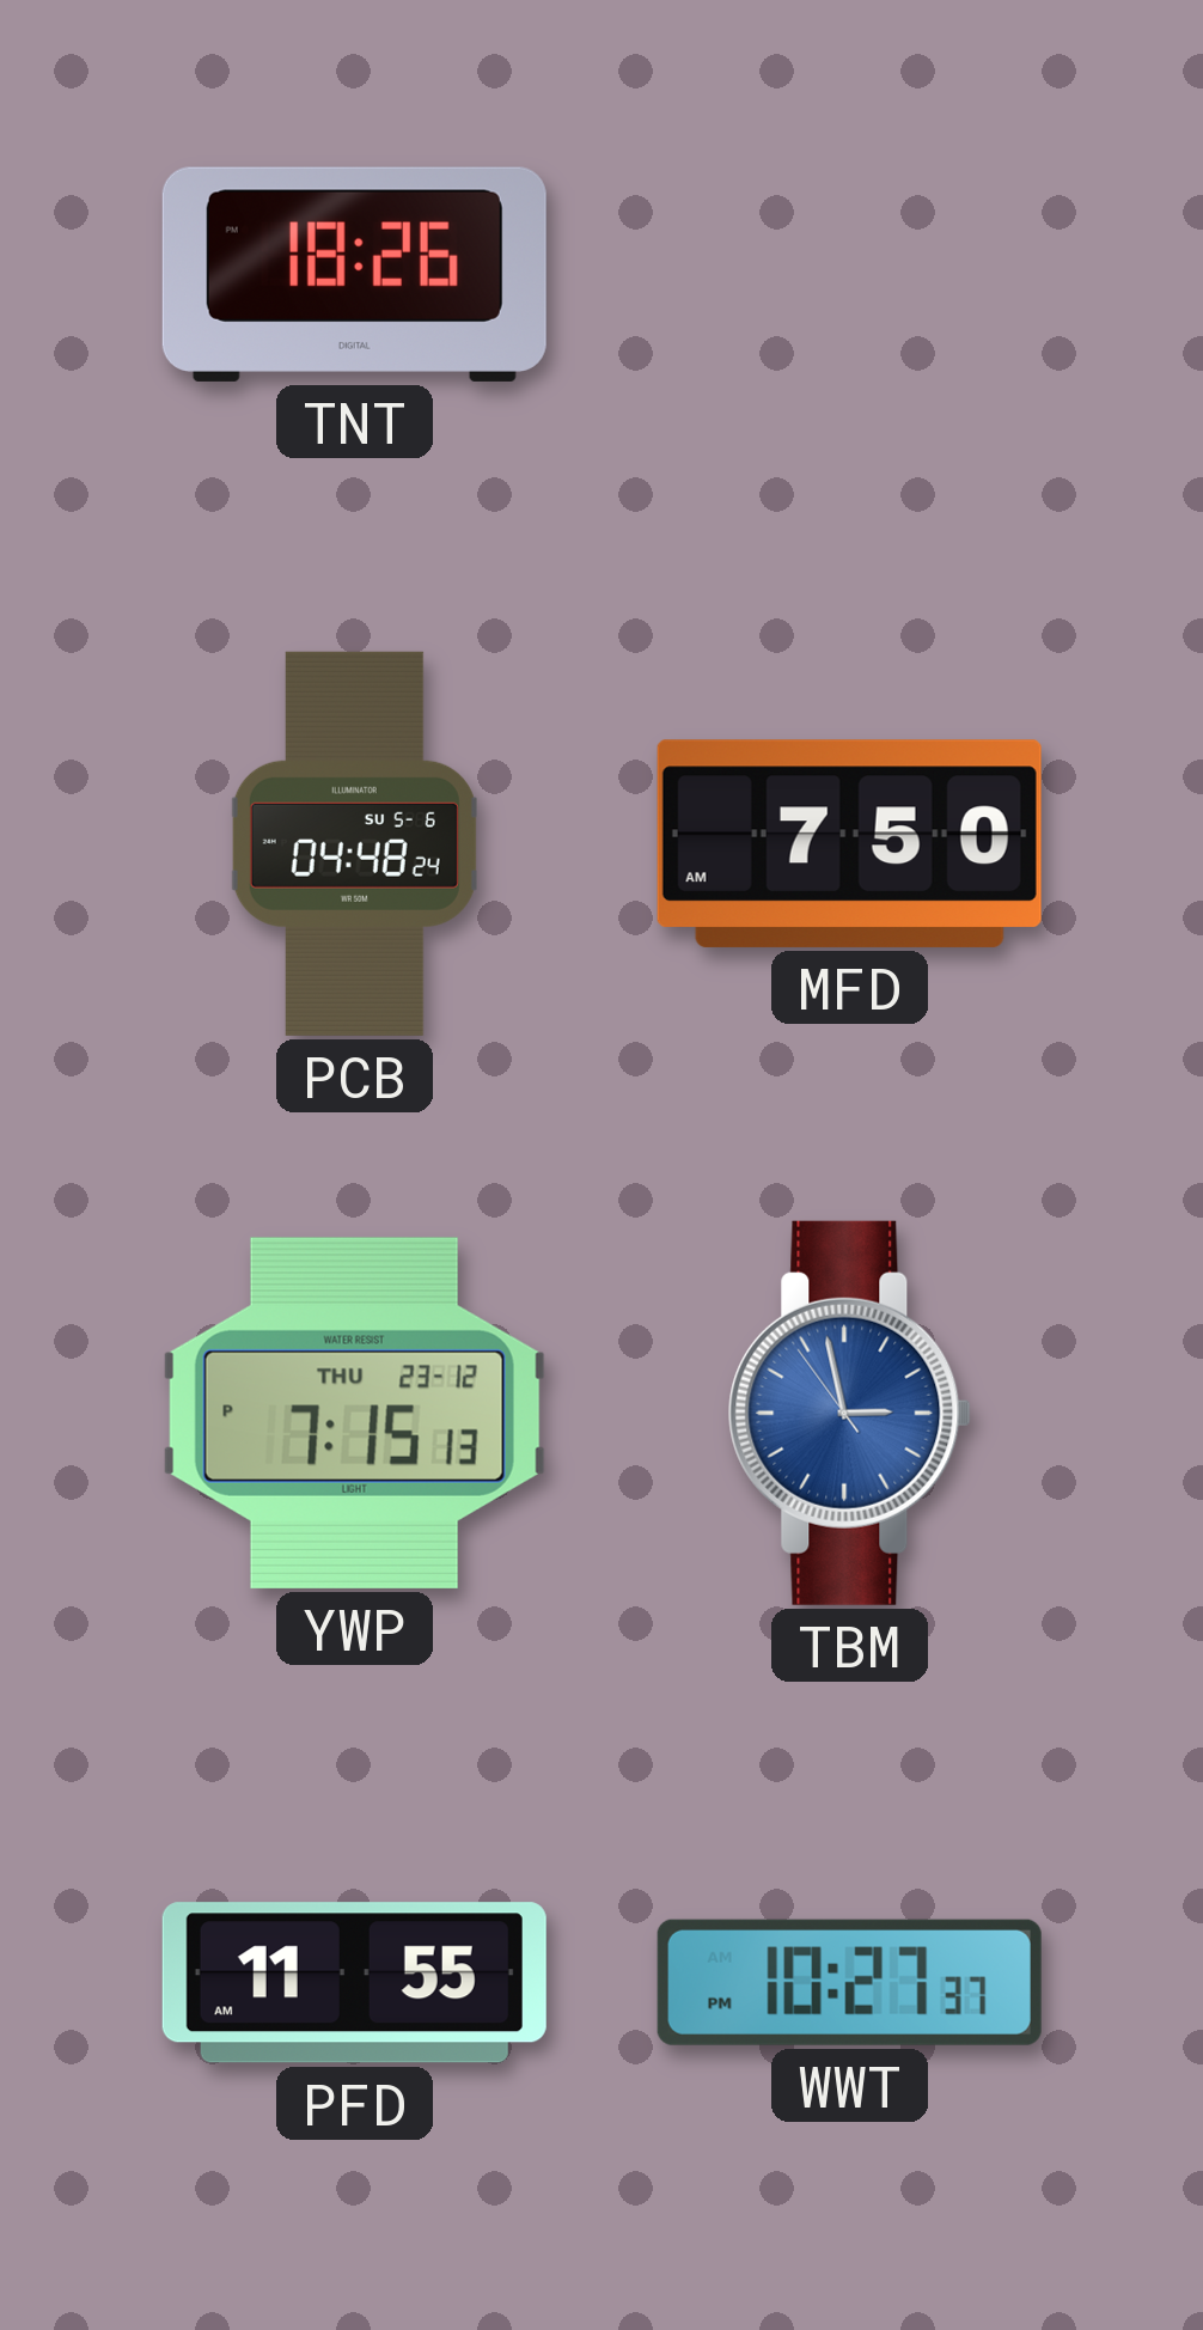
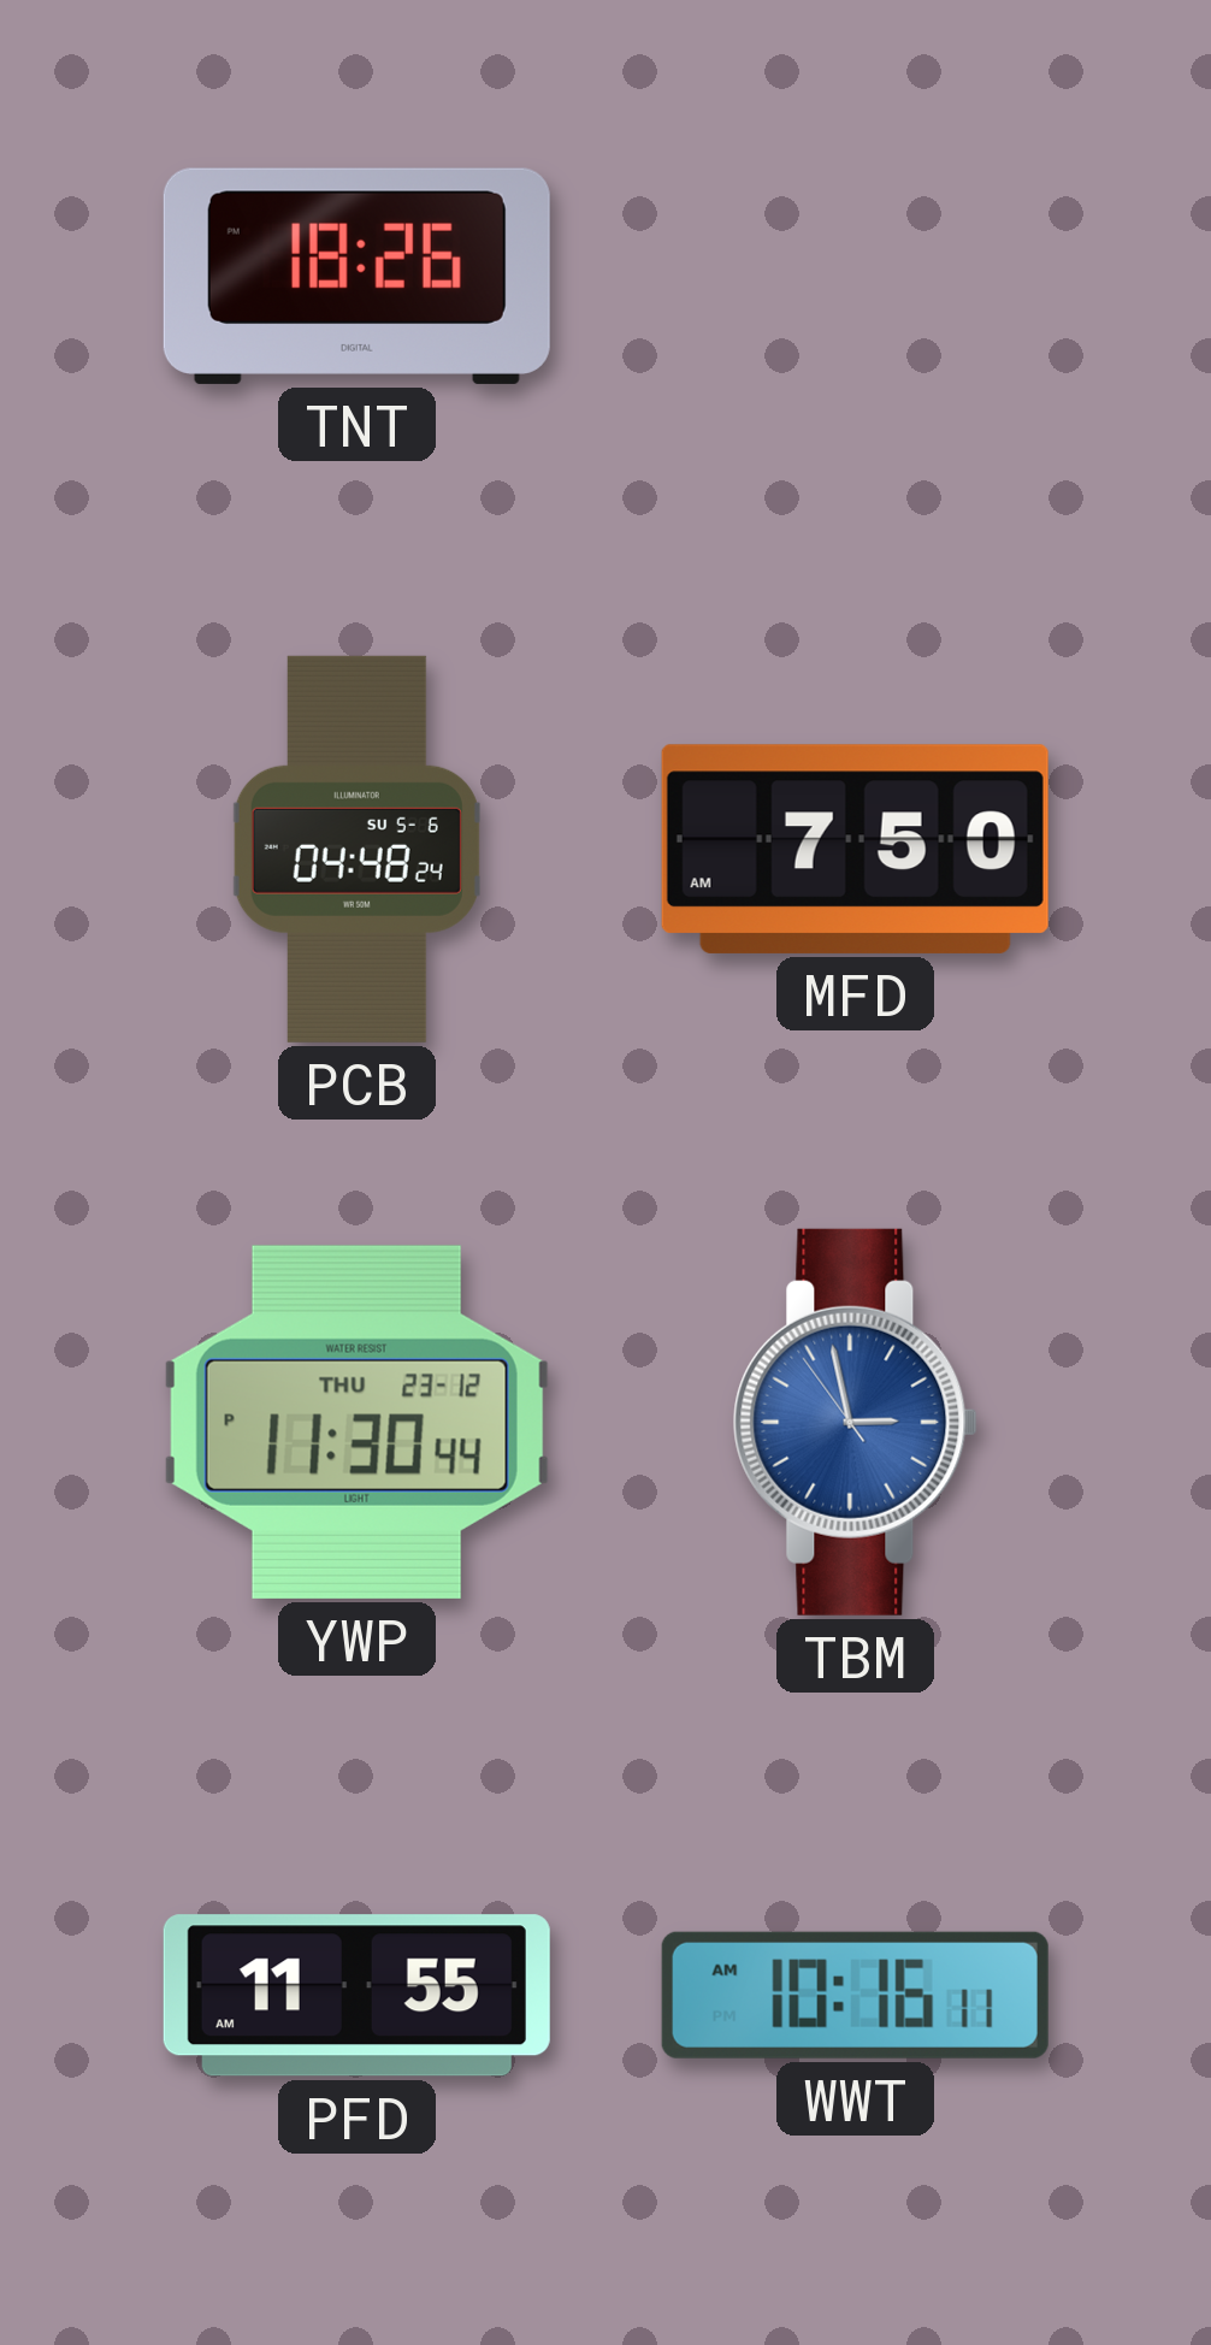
YWP: 7:15 -> 11:30
WWT: 10:27 -> 10:16
